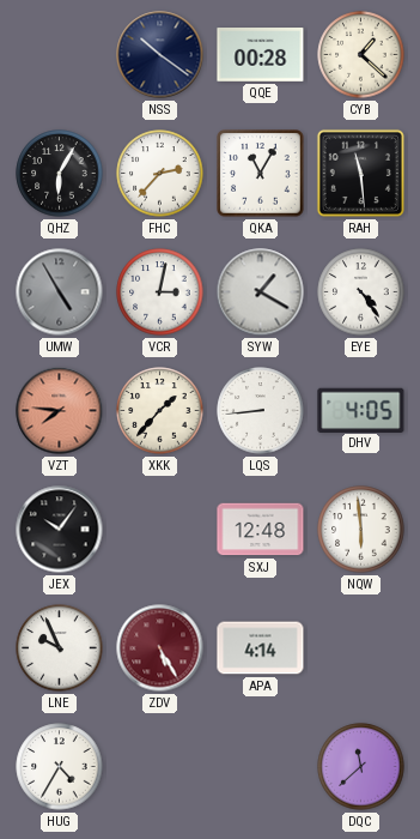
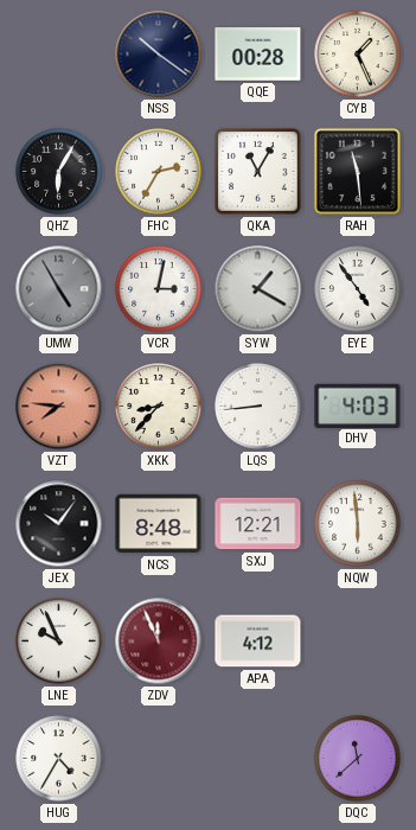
CYB: 1:22 -> 1:26
FHC: 2:37 -> 2:35
EYE: 4:24 -> 4:54
XKK: 1:37 -> 8:37
DHV: 4:05 -> 4:03
NCS: none -> 8:48
SXJ: 12:48 -> 12:21
ZDV: 5:25 -> 11:56
APA: 4:14 -> 4:12
